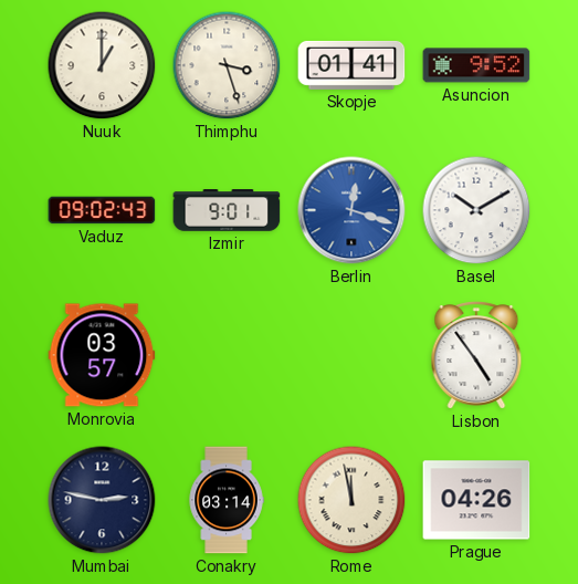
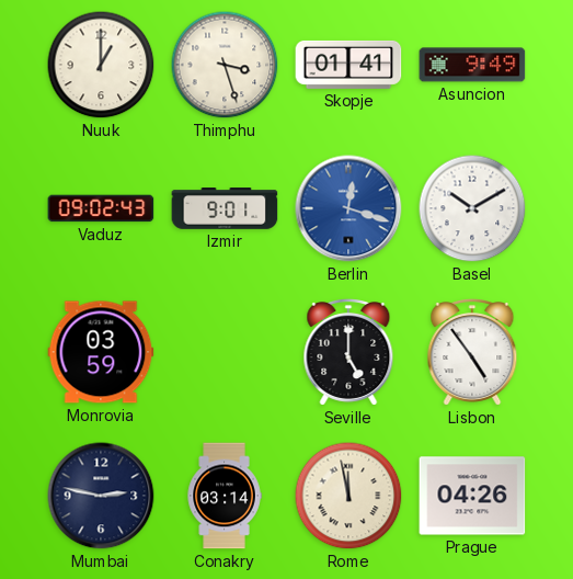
Asuncion: 9:52 -> 9:49
Monrovia: 03:57 -> 03:59
Seville: none -> 5:00
